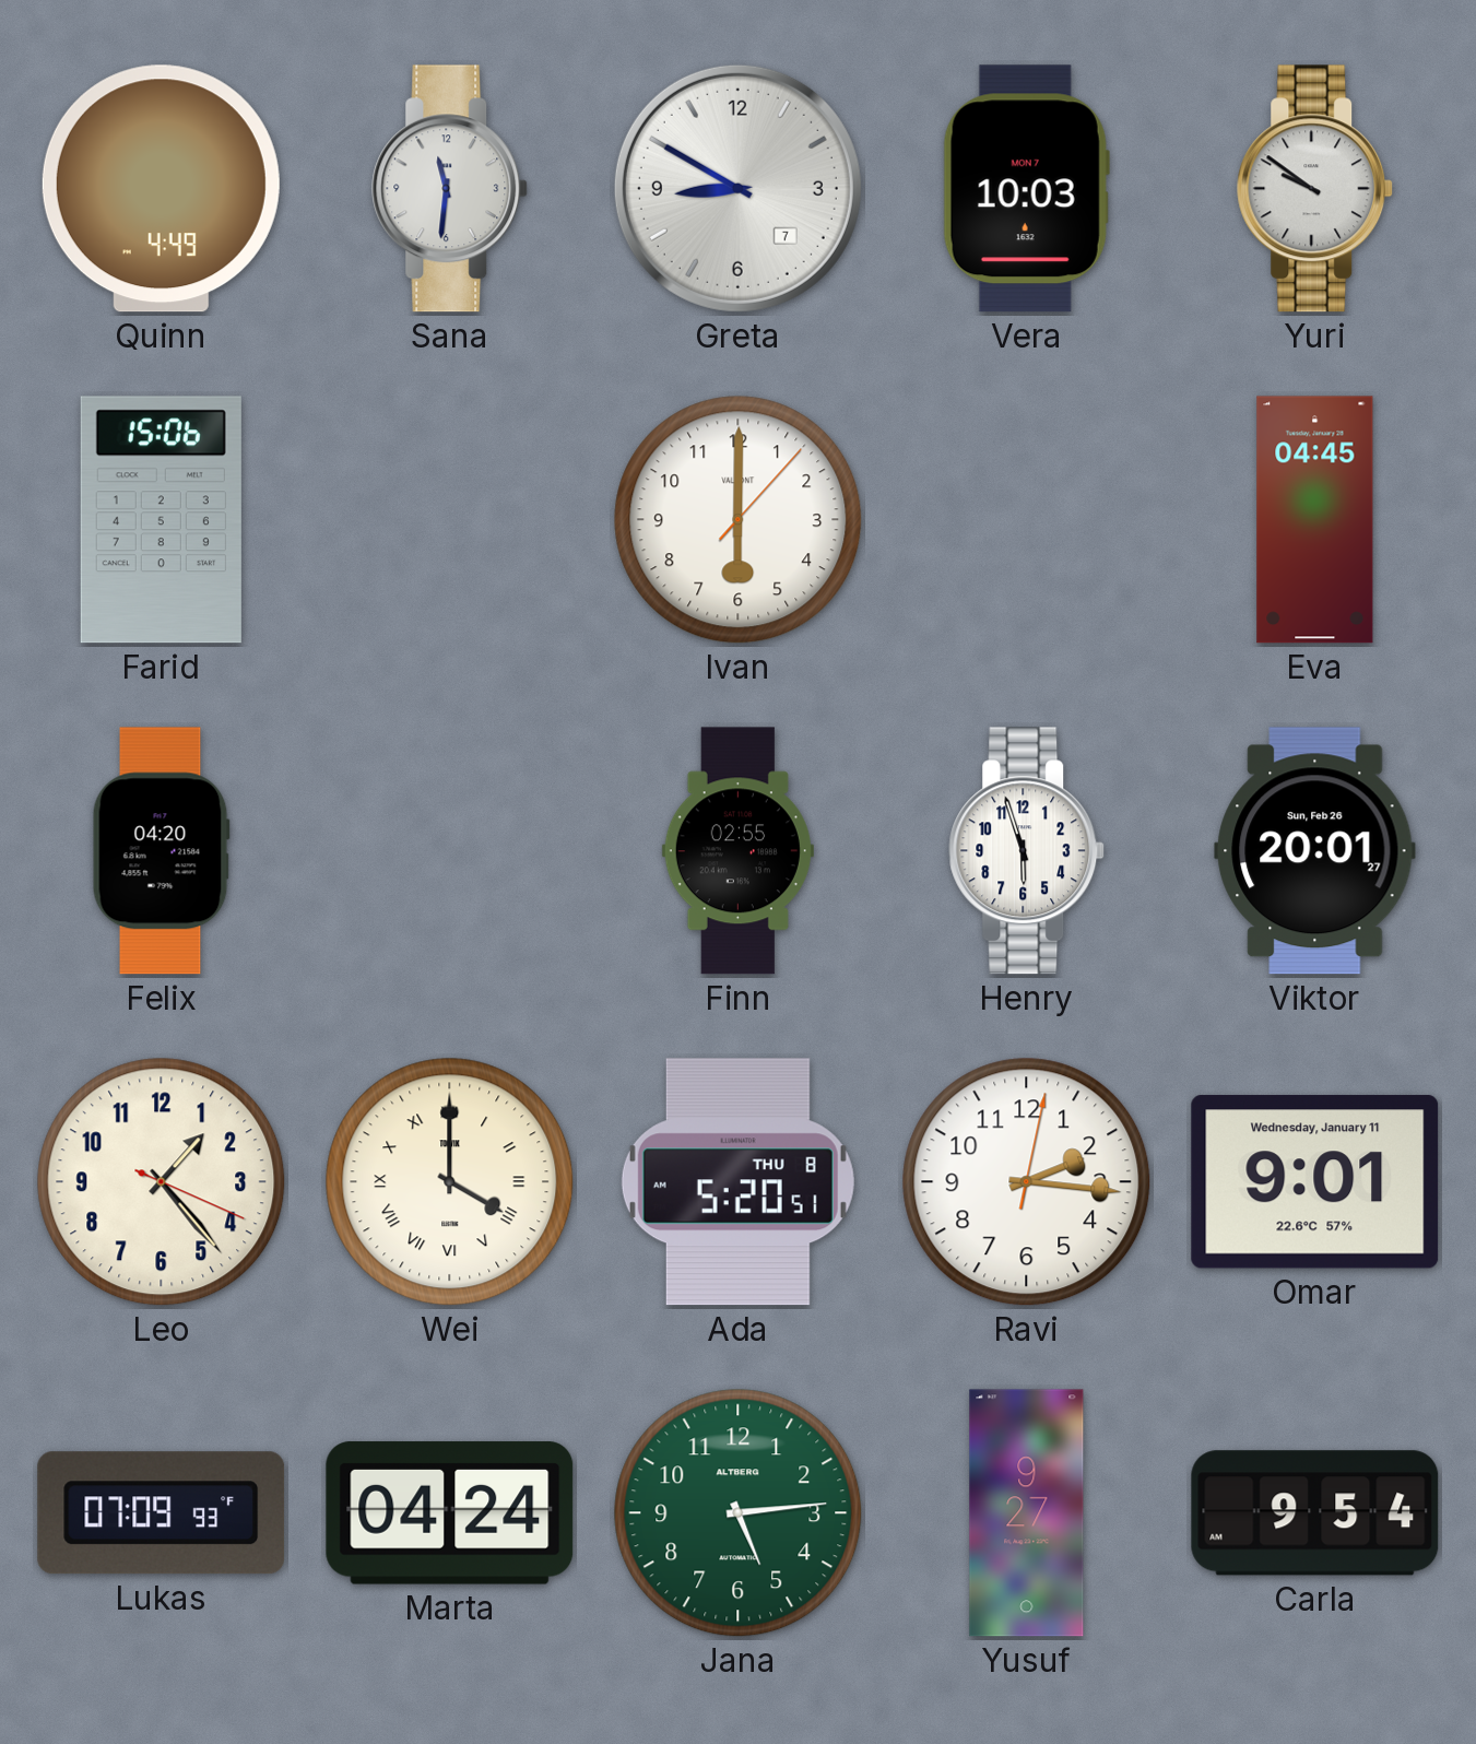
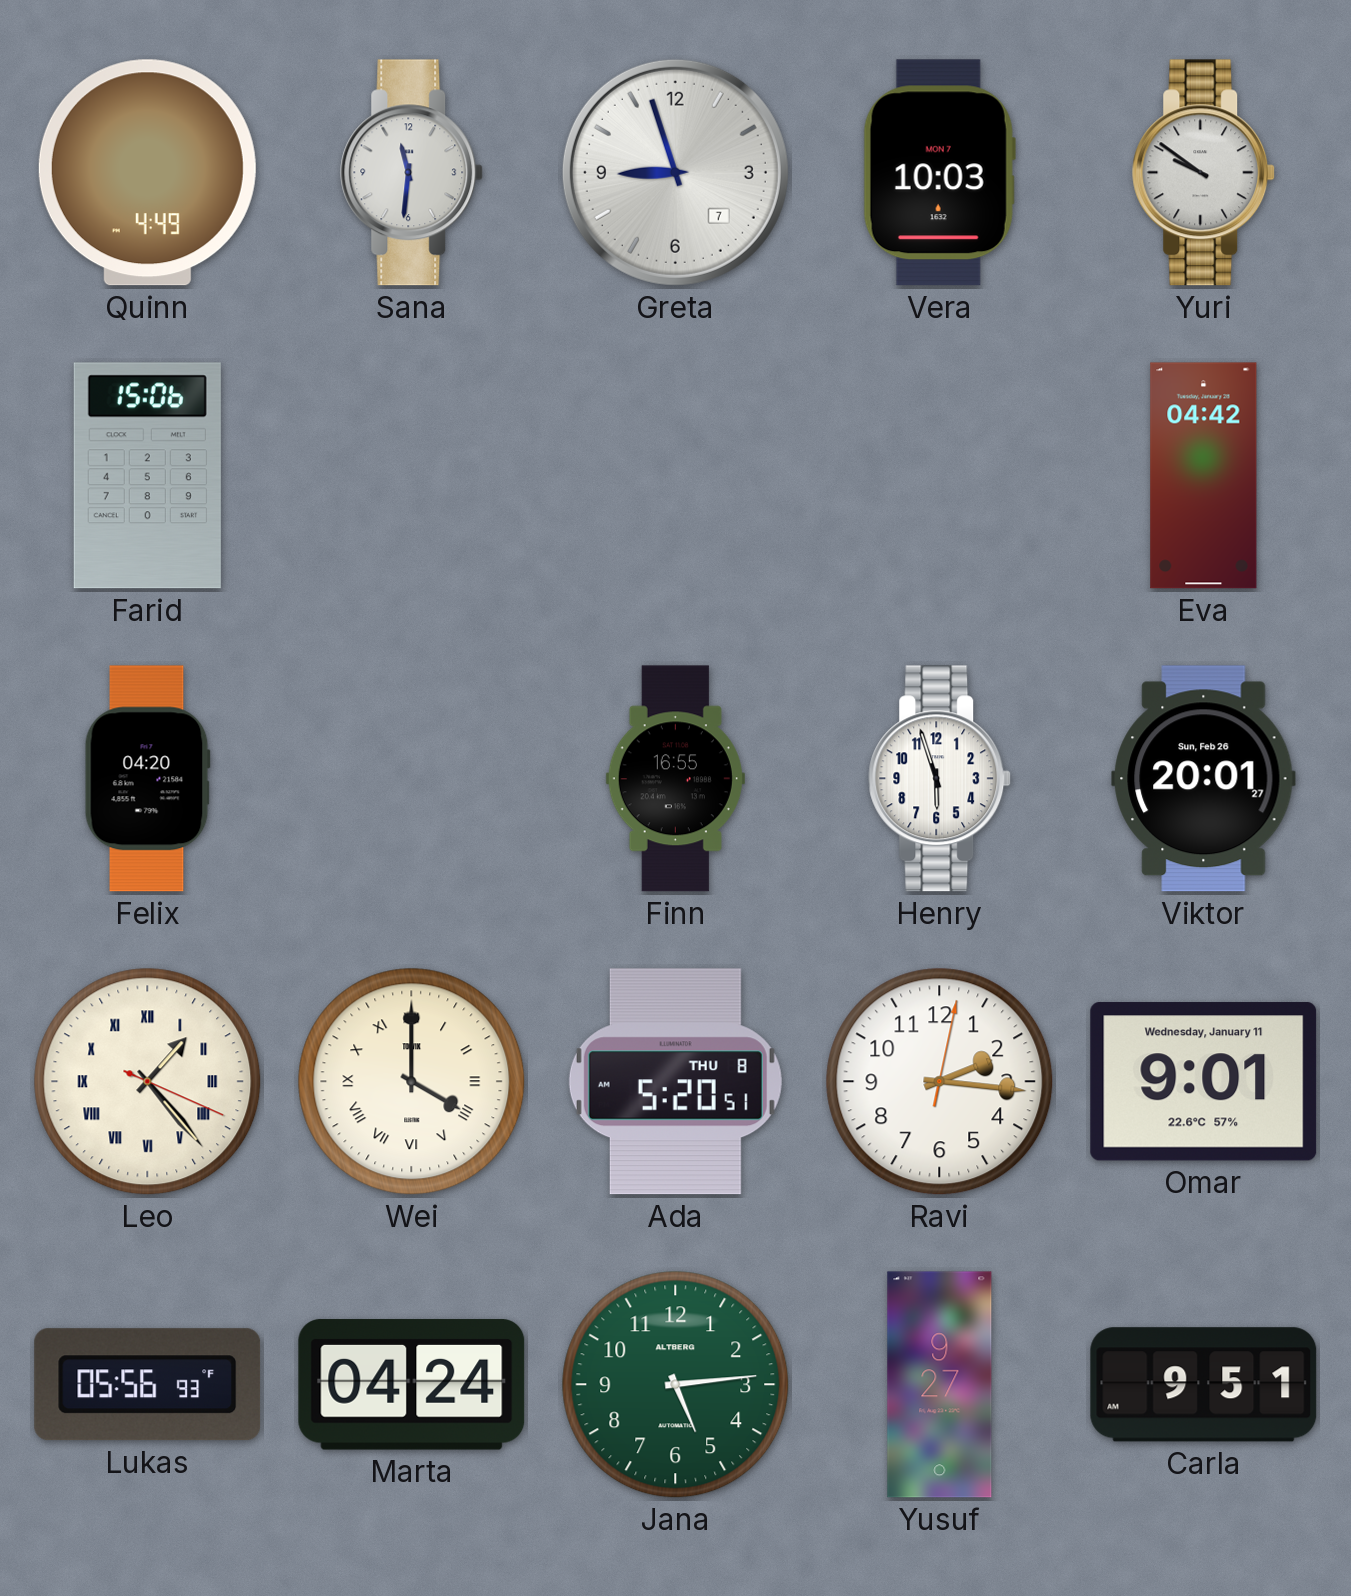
Greta: 8:50 -> 8:57
Ivan: 6:00 -> none
Eva: 04:45 -> 04:42
Finn: 02:55 -> 16:55
Leo numerals: Arabic -> Roman
Lukas: 07:09 -> 05:56
Carla: 9:54 -> 9:51
